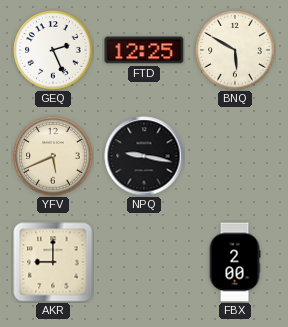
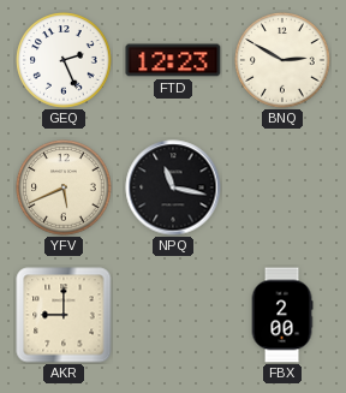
FTD: 12:25 -> 12:23
BNQ: 5:50 -> 2:50
NPQ: 9:17 -> 11:17
